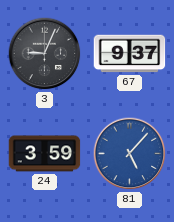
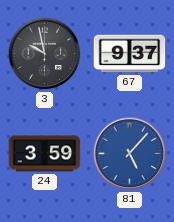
3: 9:04 -> 9:58
